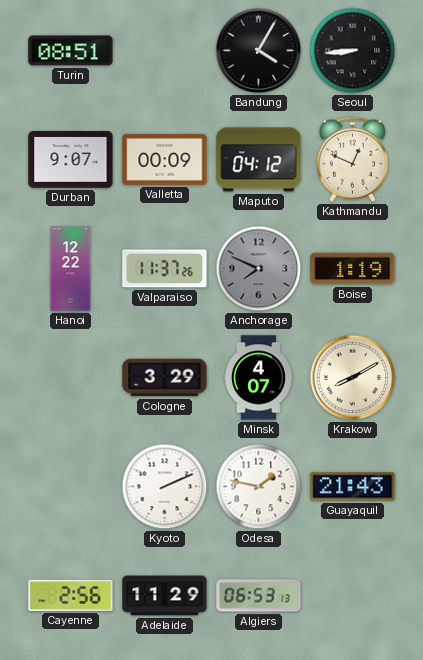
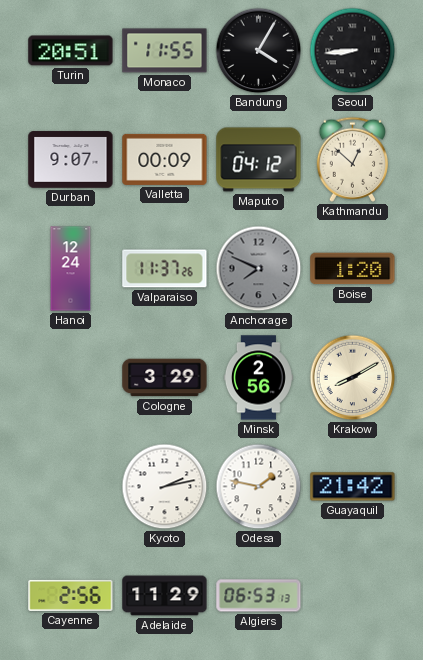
Turin: 08:51 -> 20:51
Monaco: none -> 11:55
Kathmandu: 12:49 -> 12:52
Hanoi: 12:22 -> 12:24
Boise: 1:19 -> 1:20
Minsk: 4:07 -> 2:56
Kyoto: 2:11 -> 2:13
Guayaquil: 21:43 -> 21:42
